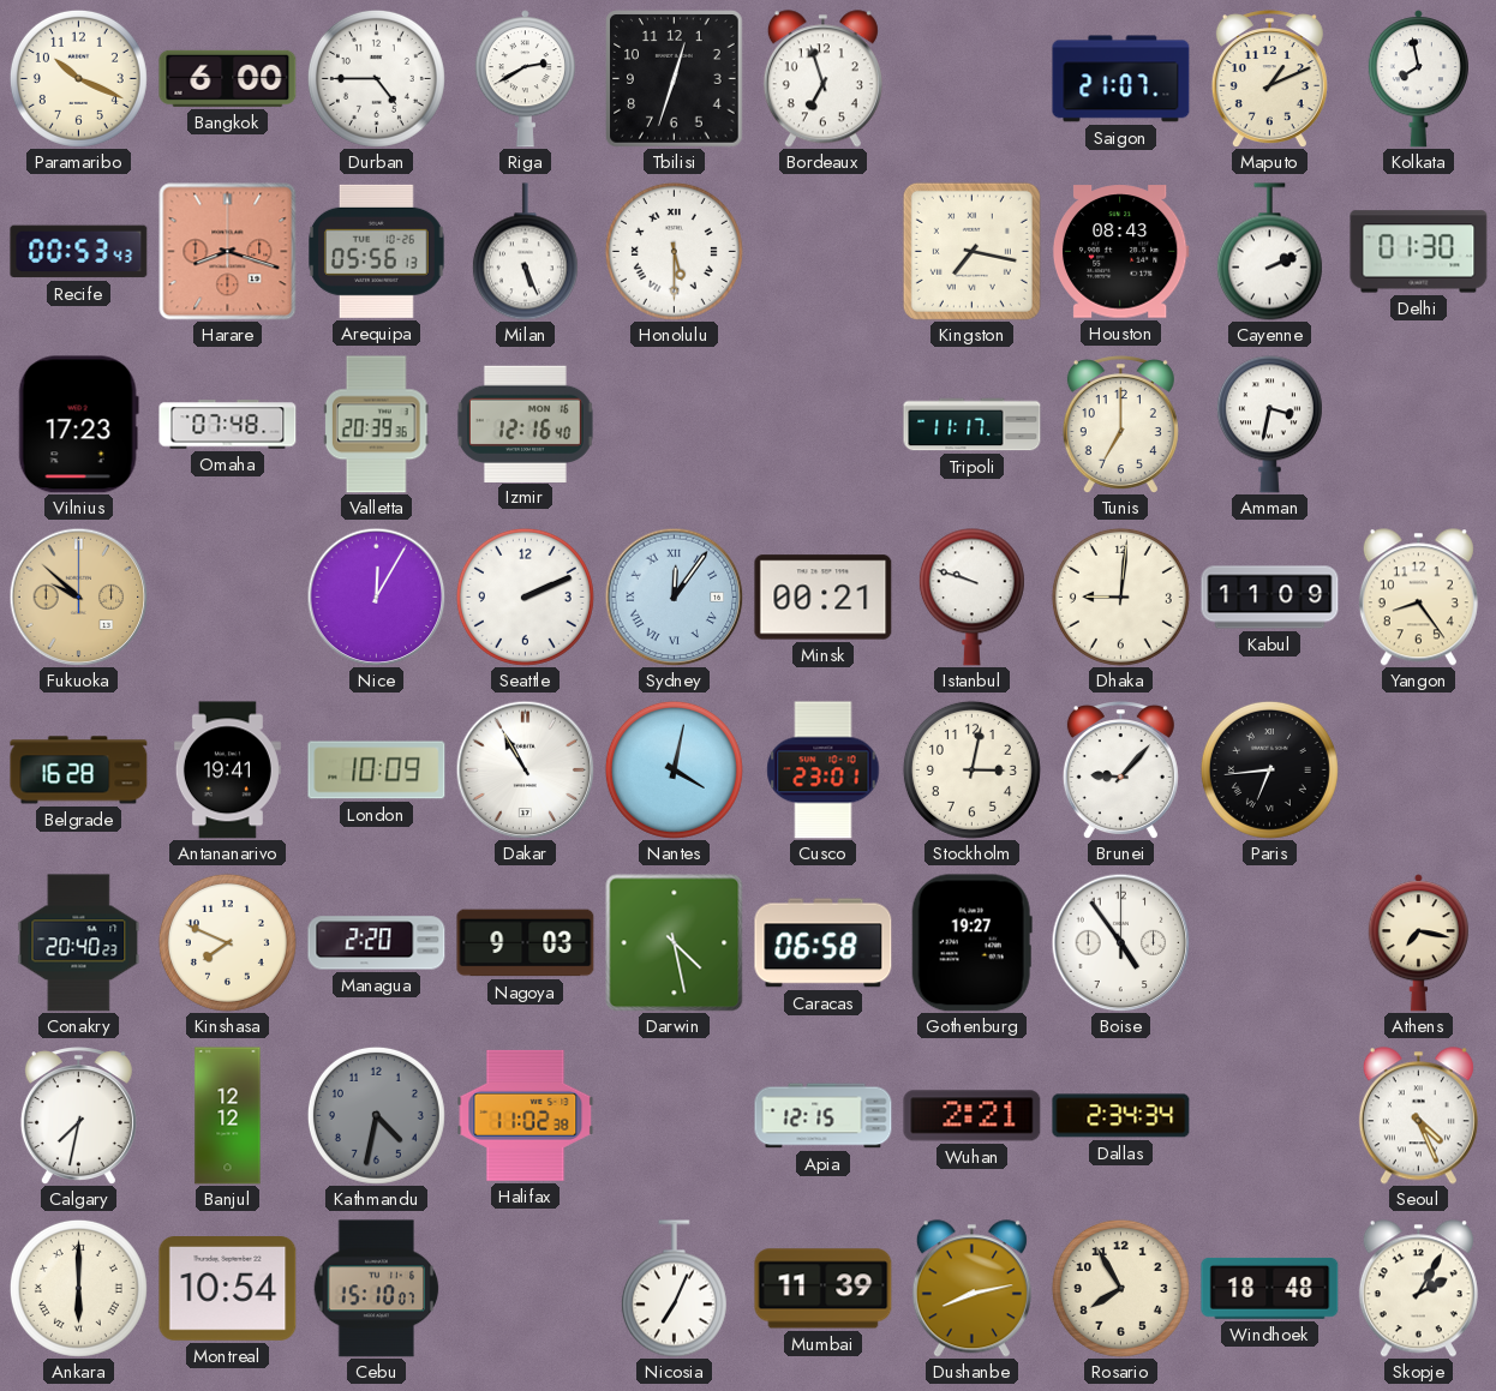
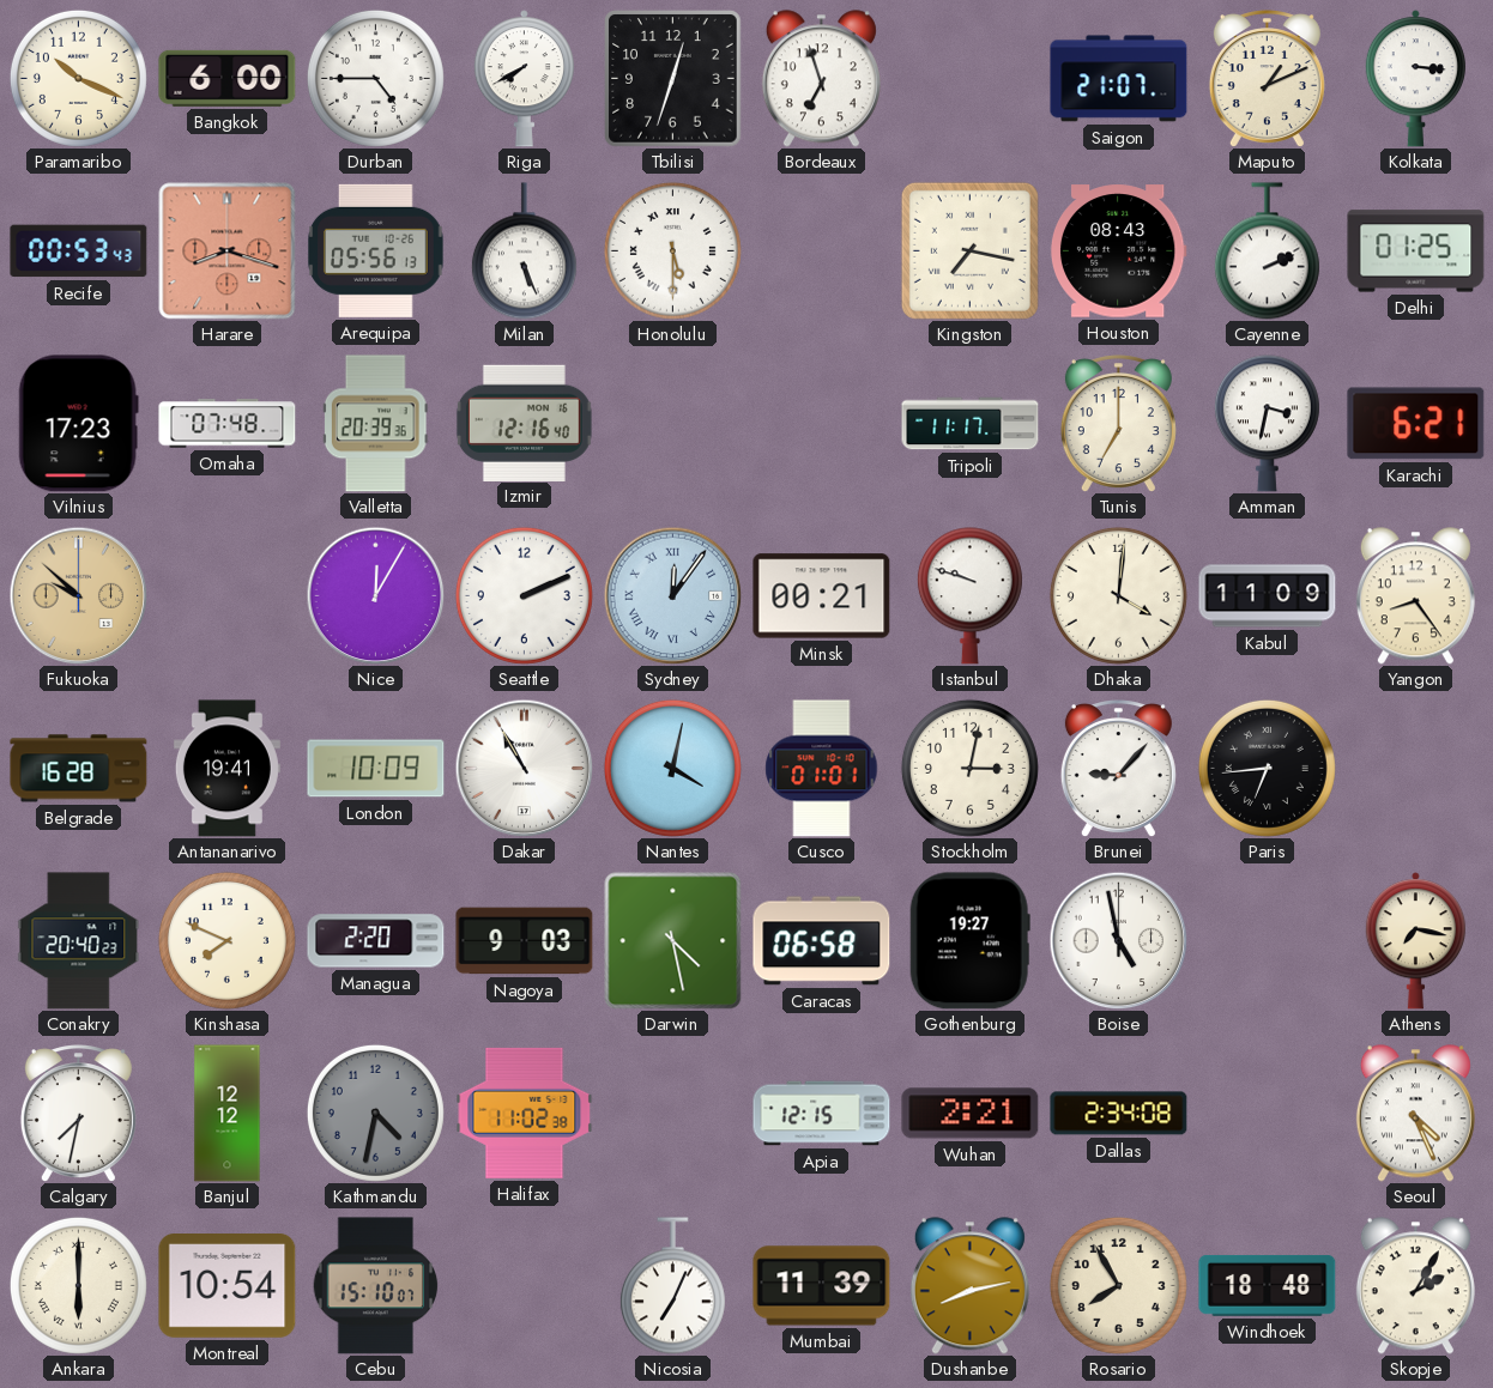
Riga: 2:40 -> 7:40
Kolkata: 7:58 -> 3:16
Delhi: 01:30 -> 01:25
Karachi: none -> 6:21
Dhaka: 9:01 -> 4:01
Cusco: 23:01 -> 01:01
Boise: 4:54 -> 4:58
Dallas: 2:34:34 -> 2:34:08
